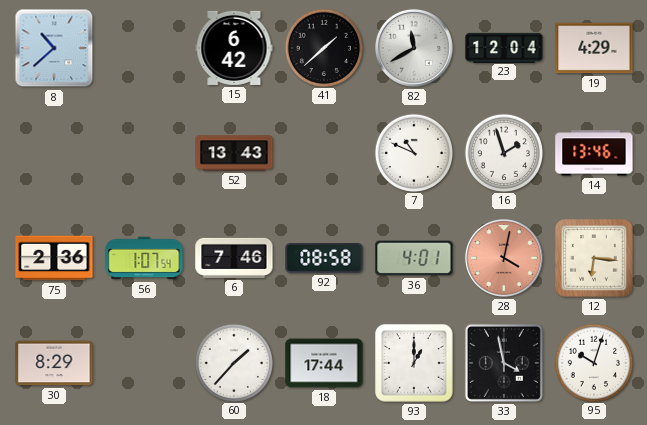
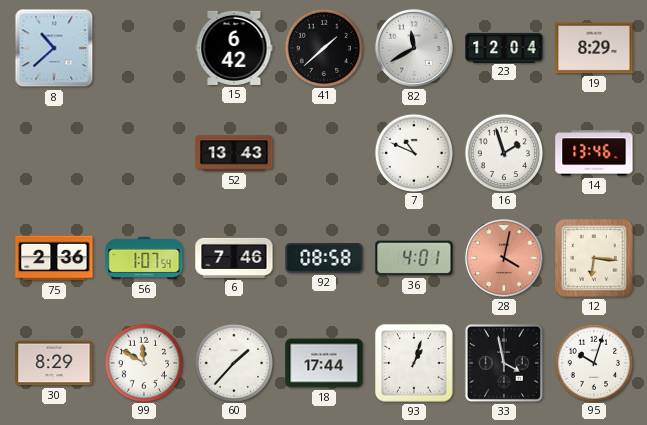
19: 4:29 -> 8:29
99: none -> 11:50
93: 1:00 -> 1:03
